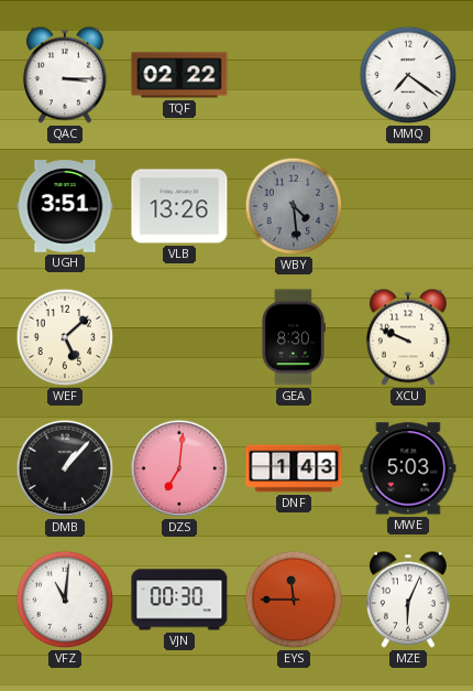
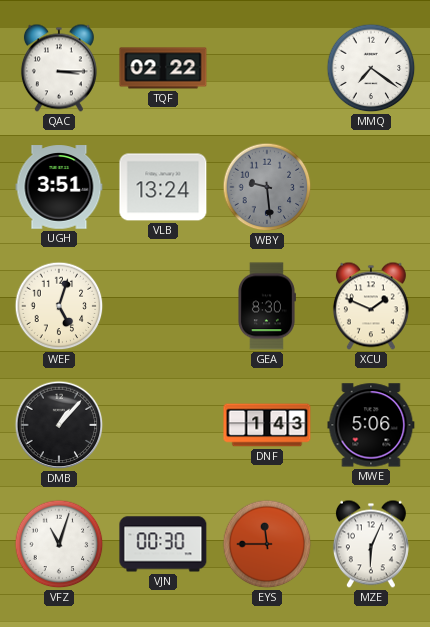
VLB: 13:26 -> 13:24
WBY: 4:29 -> 9:29
WEF: 5:08 -> 5:03
XCU: 9:49 -> 1:49
DZS: 7:01 -> none
MWE: 5:03 -> 5:06
VFZ: 11:01 -> 11:03
